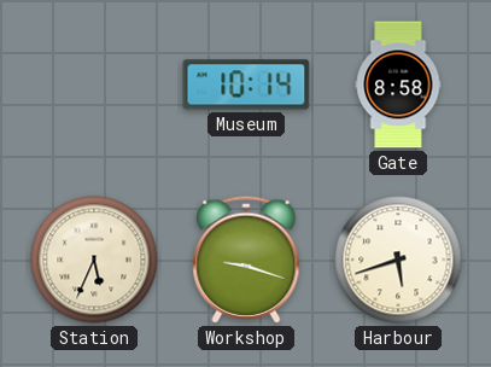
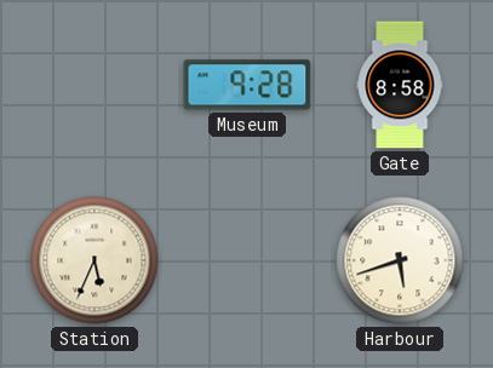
Museum: 10:14 -> 9:28
Workshop: 9:18 -> none
